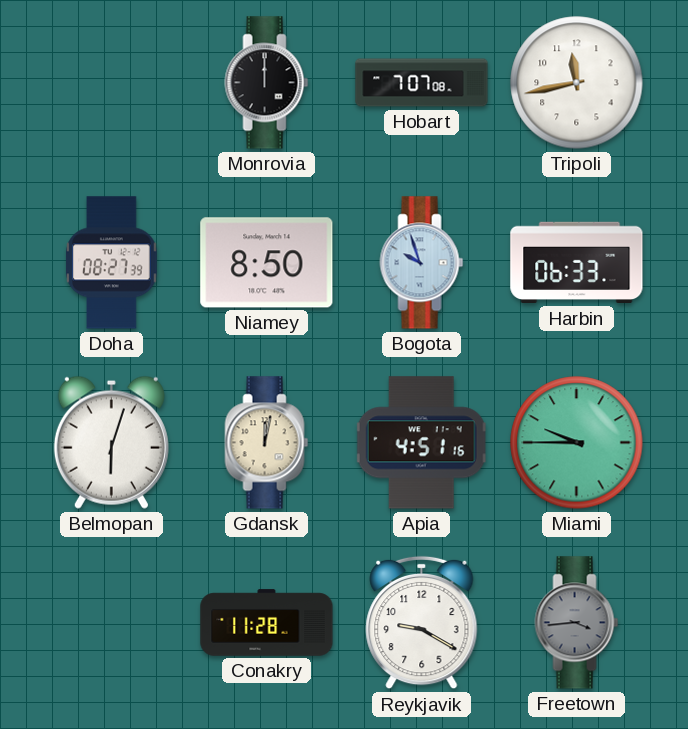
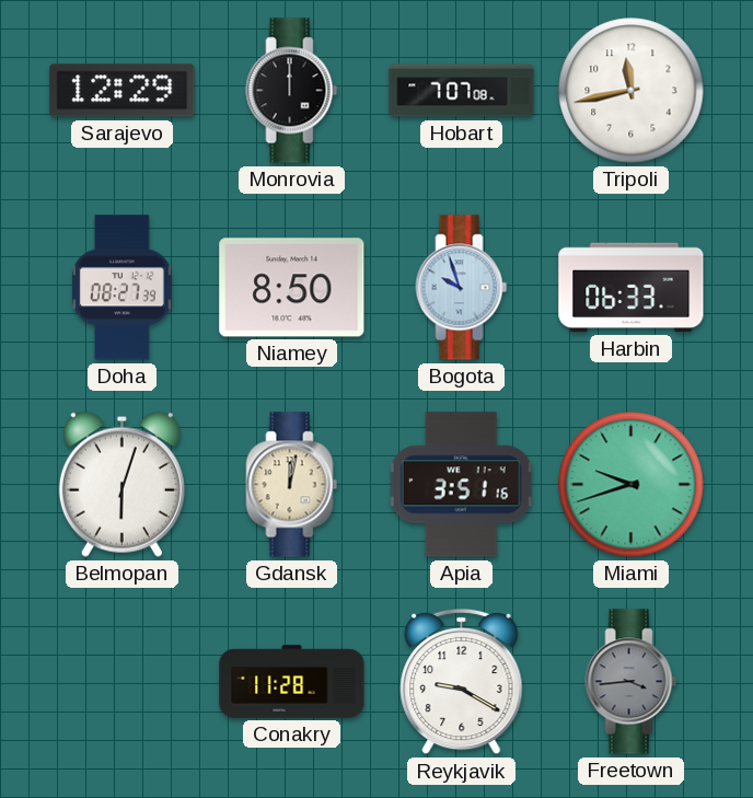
Sarajevo: none -> 12:29
Apia: 4:51 -> 3:51
Miami: 9:45 -> 9:42
